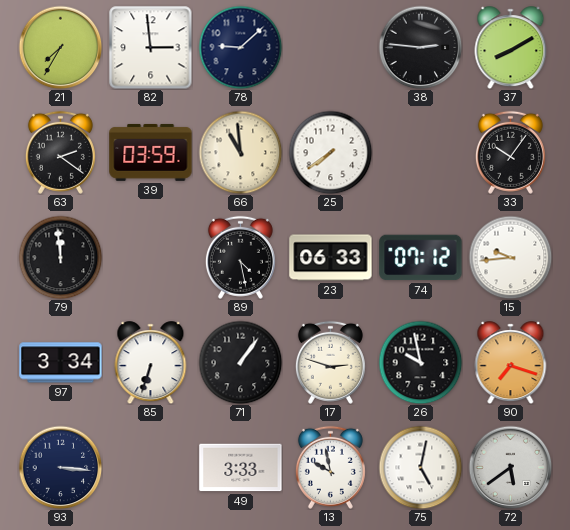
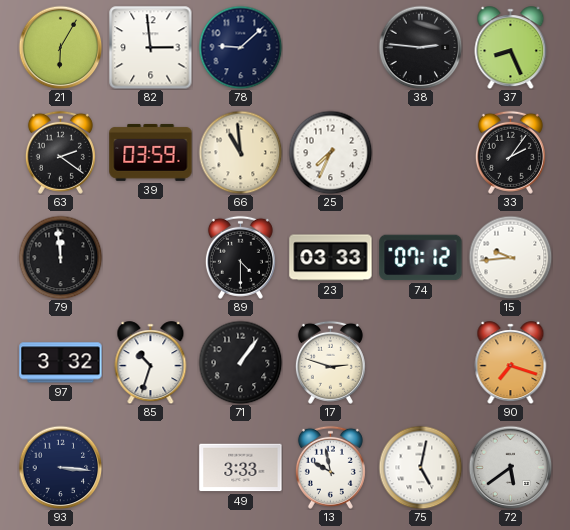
21: 7:35 -> 6:05
37: 8:10 -> 8:26
25: 7:39 -> 7:34
33: 10:06 -> 2:06
89: 4:28 -> 4:30
23: 06:33 -> 03:33
97: 3:34 -> 3:32
85: 6:33 -> 10:33
26: 9:58 -> none
